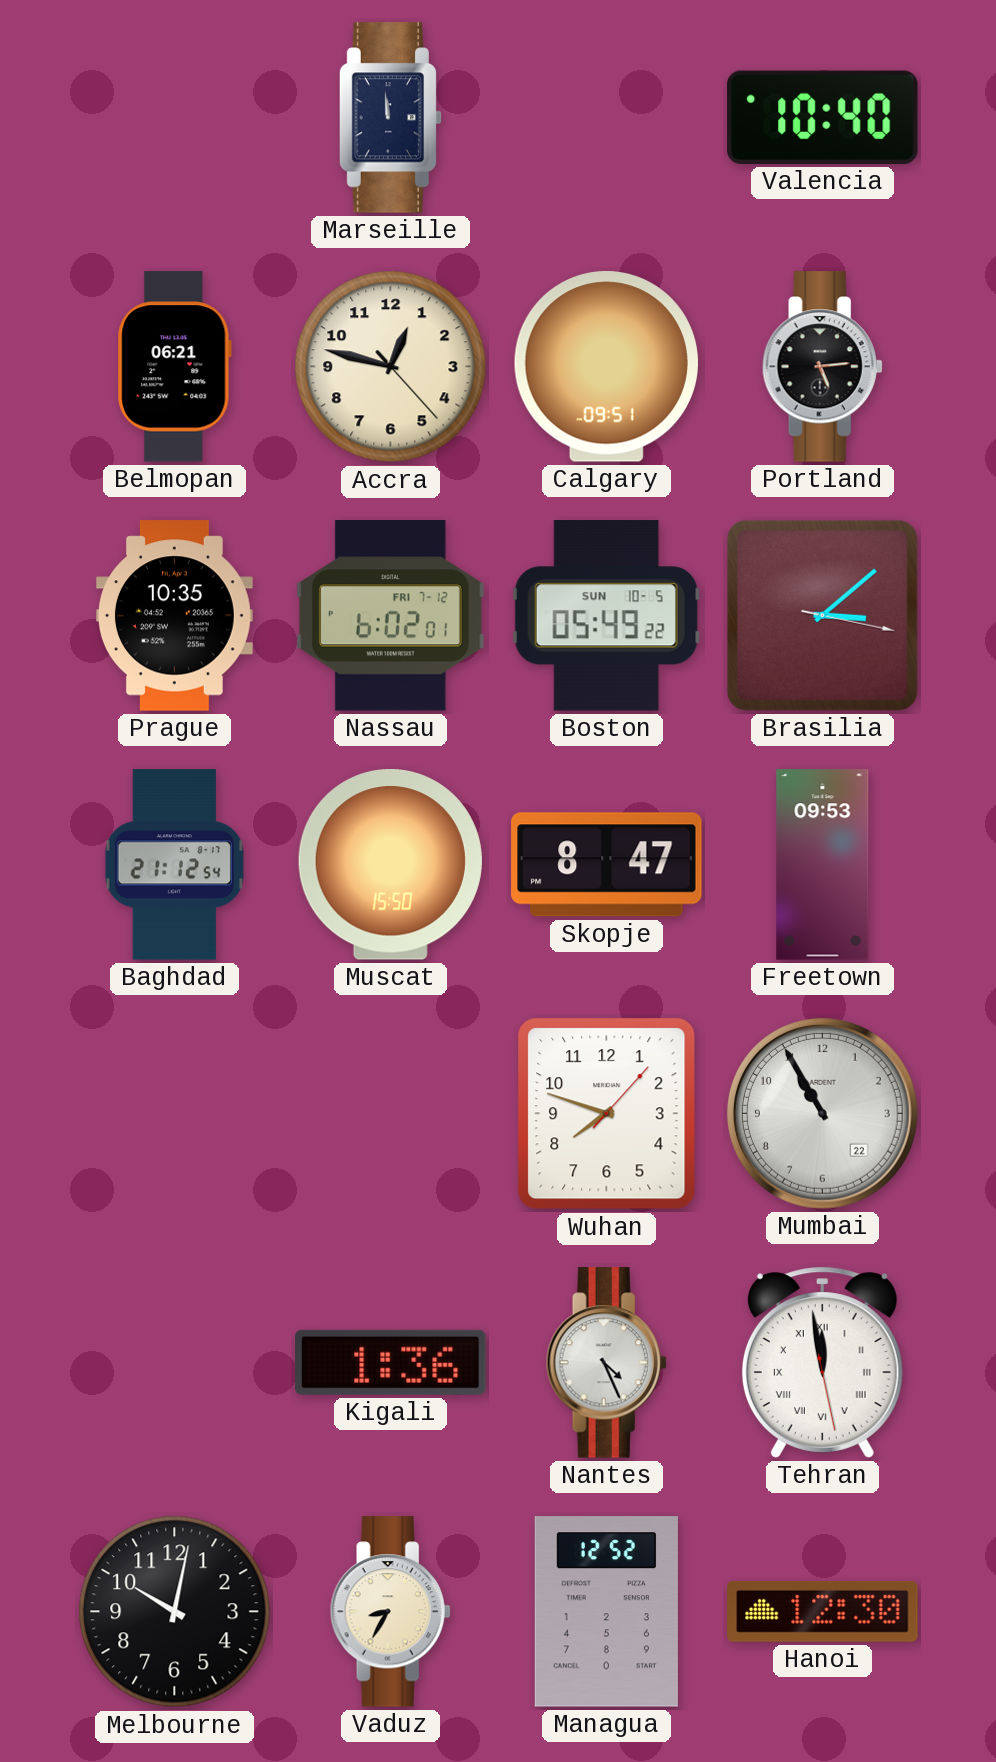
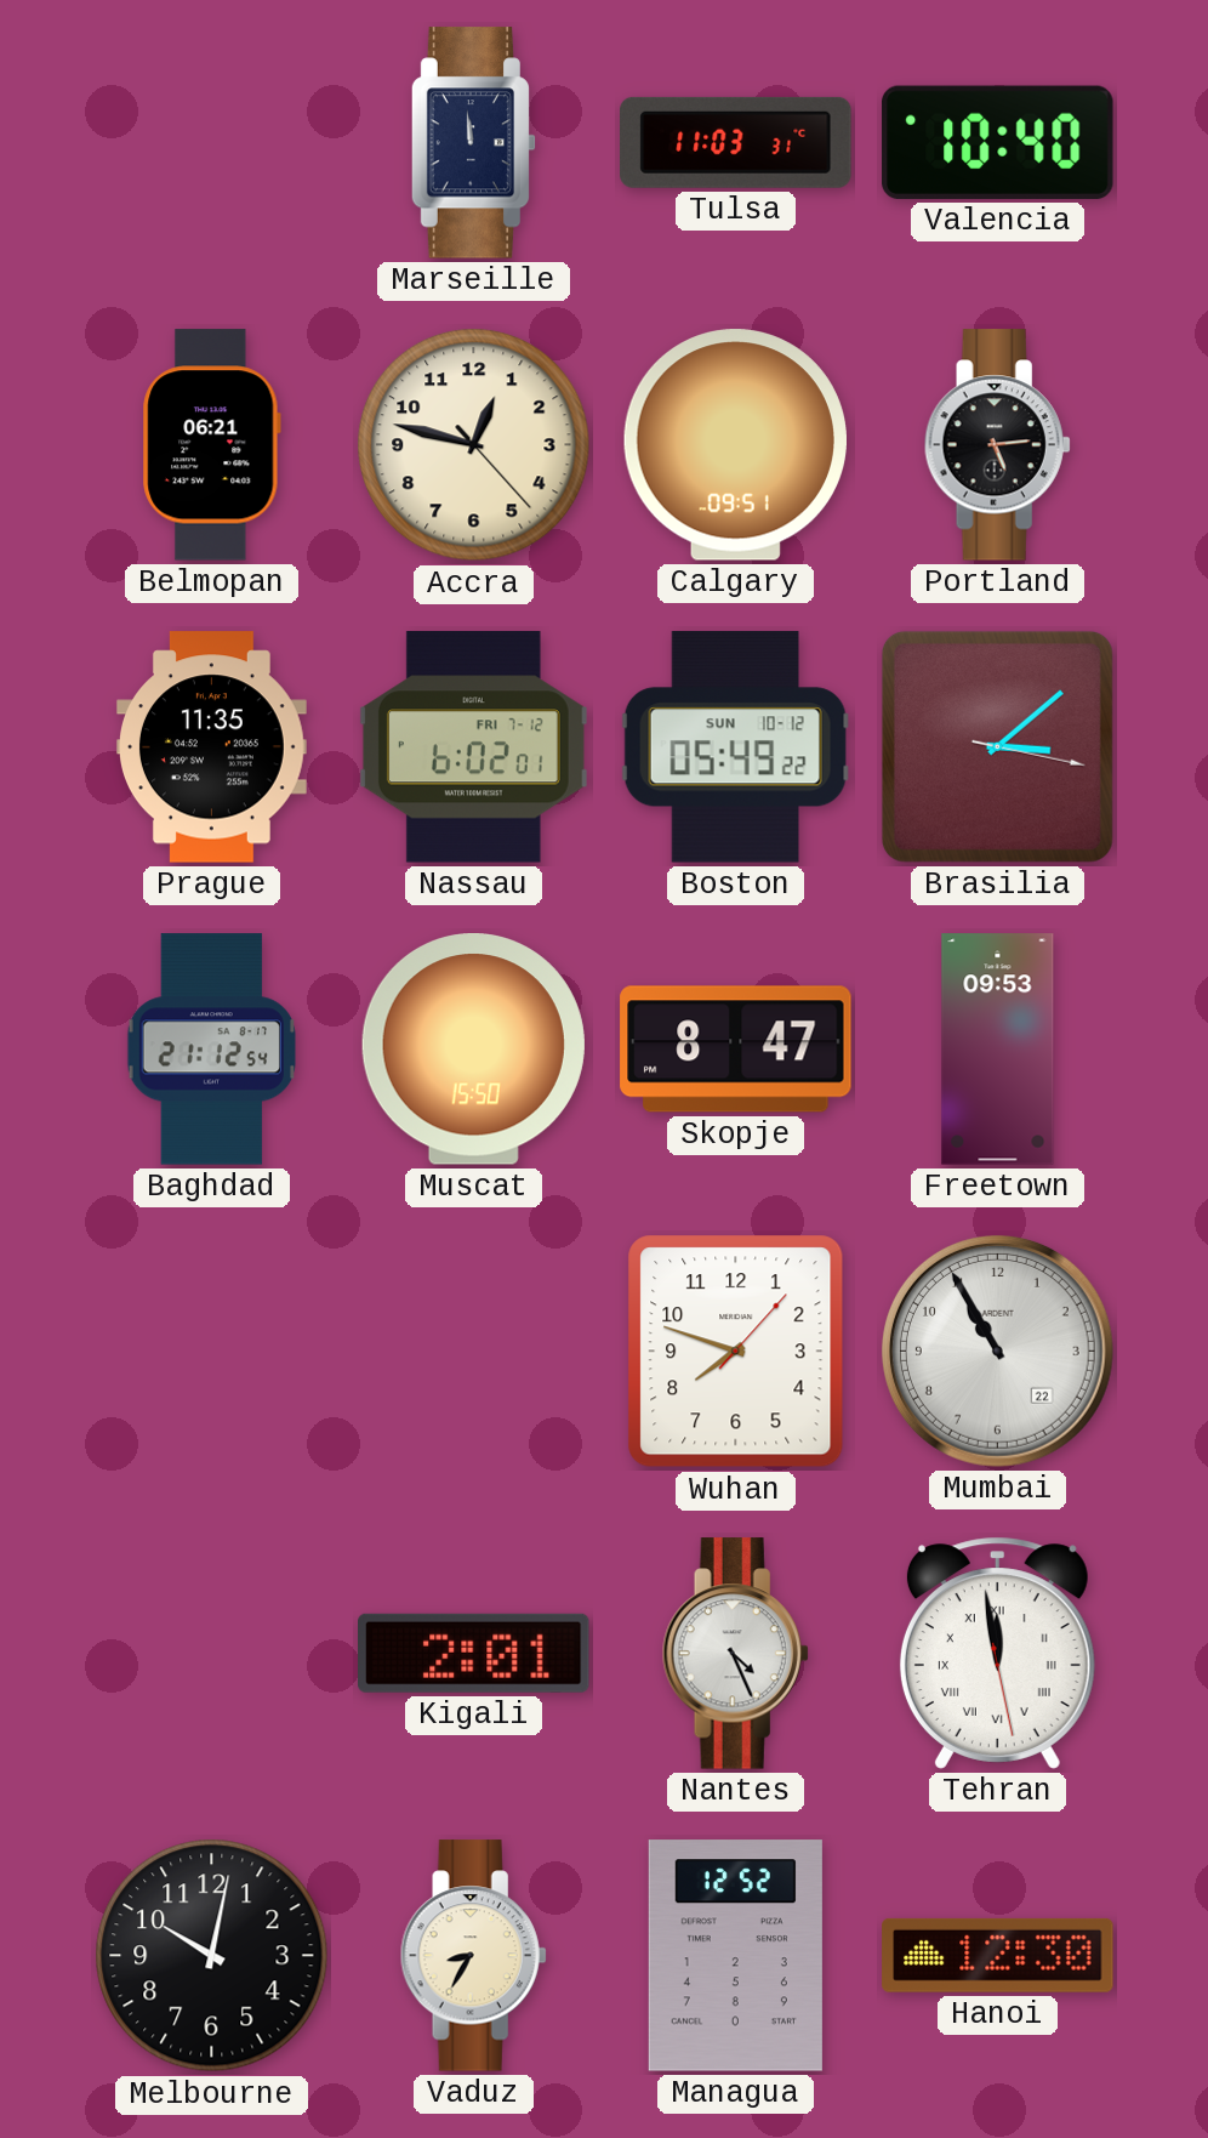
Tulsa: none -> 11:03
Prague: 10:35 -> 11:35
Boston date: SUN 10-5 -> SUN 10-12
Kigali: 1:36 -> 2:01
